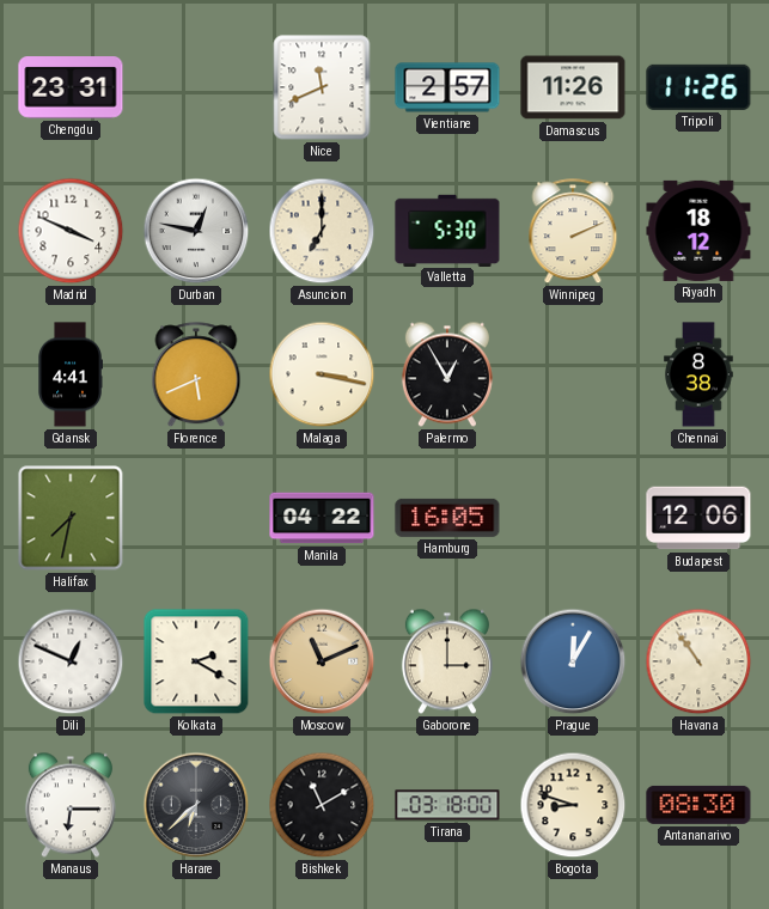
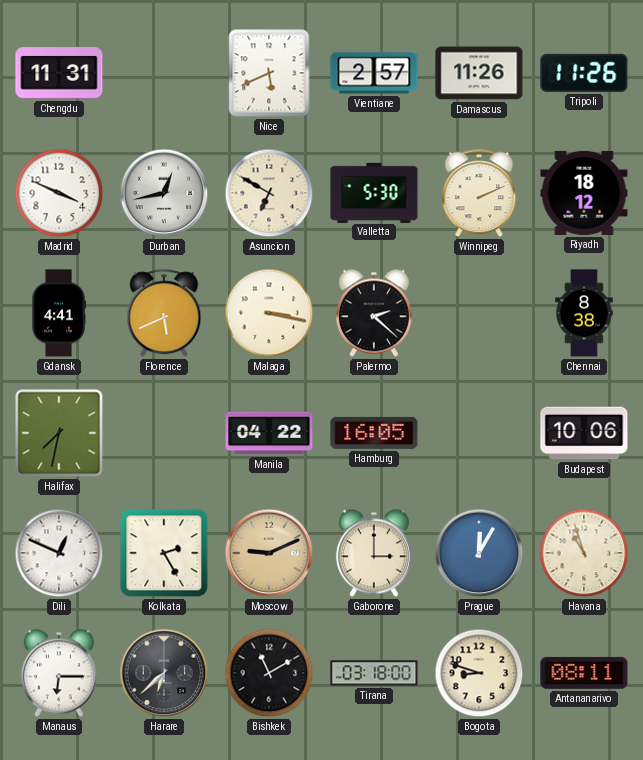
Chengdu: 23:31 -> 11:31
Nice: 11:41 -> 5:41
Durban: 12:47 -> 12:43
Asuncion: 7:00 -> 6:50
Palermo: 12:55 -> 2:22
Budapest: 12:06 -> 10:06
Kolkata: 2:20 -> 2:25
Moscow: 11:11 -> 9:11
Havana: 10:54 -> 10:57
Antananarivo: 08:30 -> 08:11
